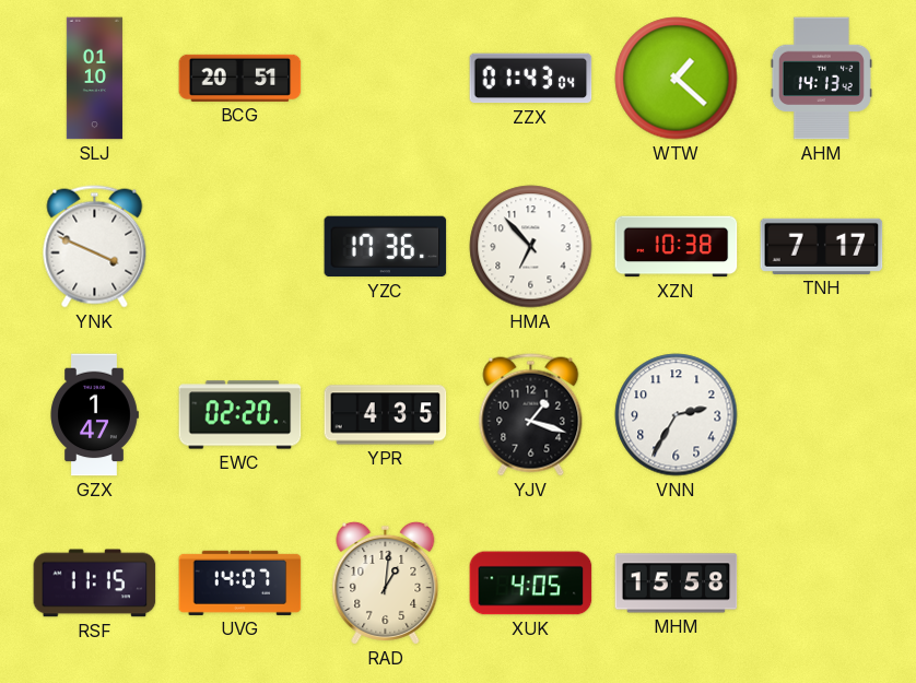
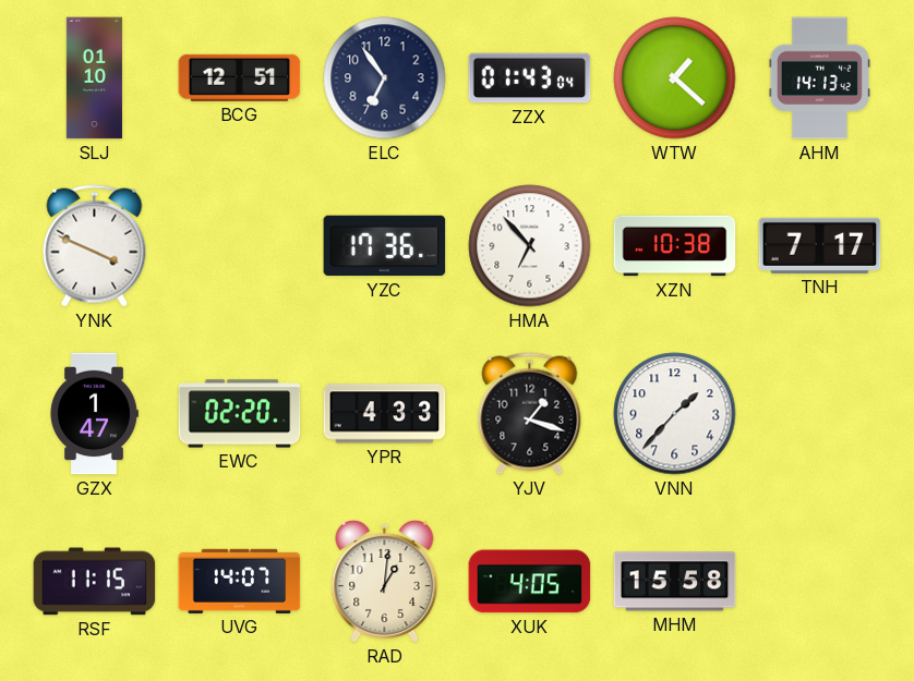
BCG: 20:51 -> 12:51
ELC: none -> 6:54
YPR: 4:35 -> 4:33
VNN: 2:35 -> 1:37
